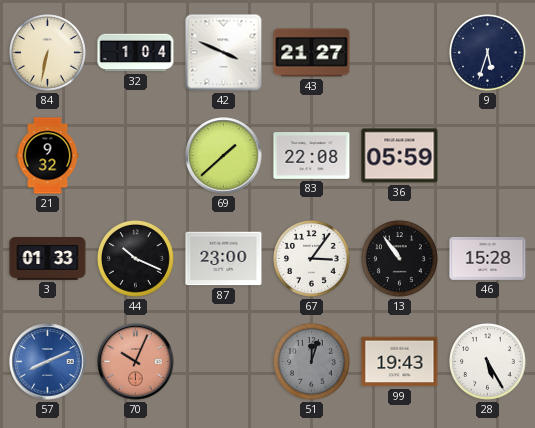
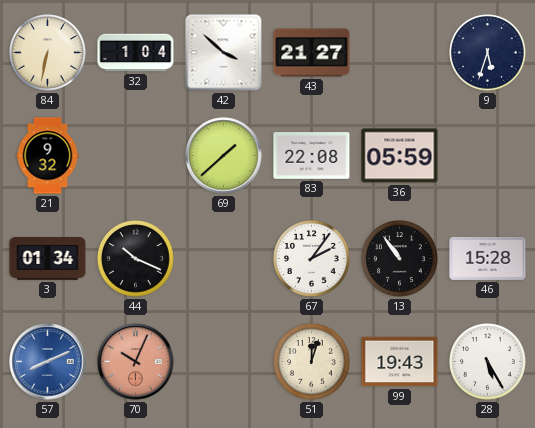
42: 3:49 -> 3:52
3: 01:33 -> 01:34
87: 23:00 -> none
67: 3:06 -> 2:06
51 dial: grey -> cream
